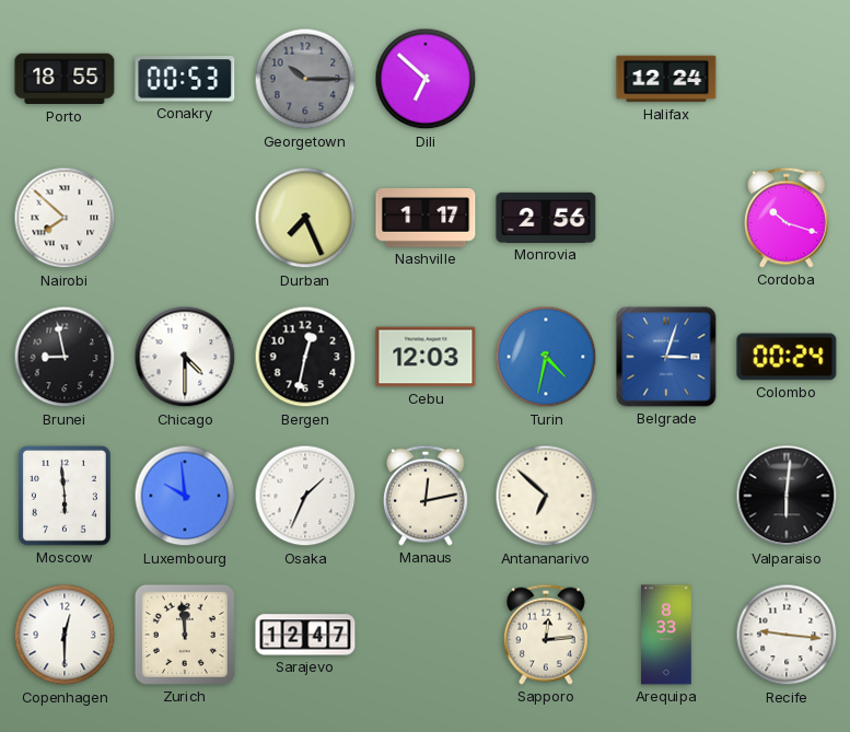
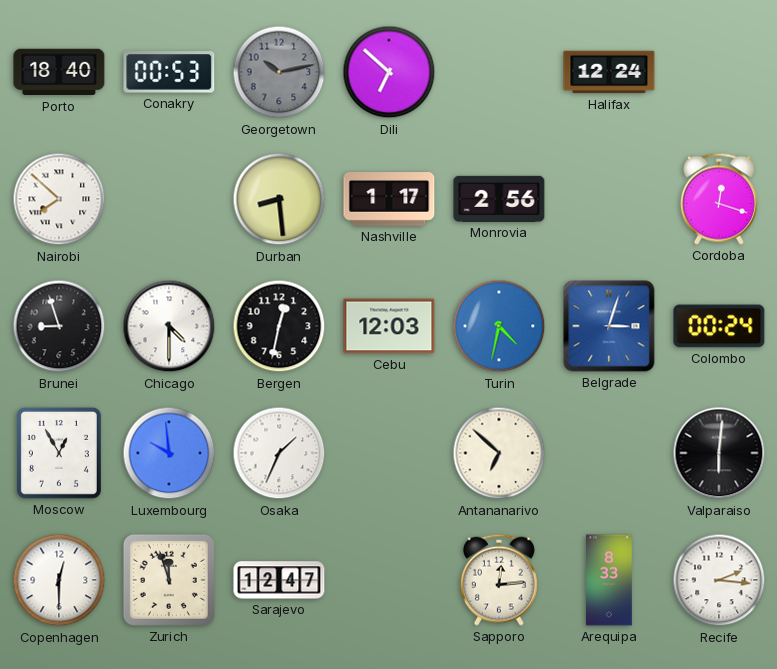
Porto: 18:55 -> 18:40
Georgetown: 10:15 -> 10:13
Durban: 7:26 -> 8:29
Cordoba: 10:18 -> 12:18
Brunei: 8:58 -> 8:57
Moscow: 5:59 -> 12:55
Manaus: 12:13 -> none
Zurich: 11:59 -> 11:57
Recife: 9:16 -> 2:16
